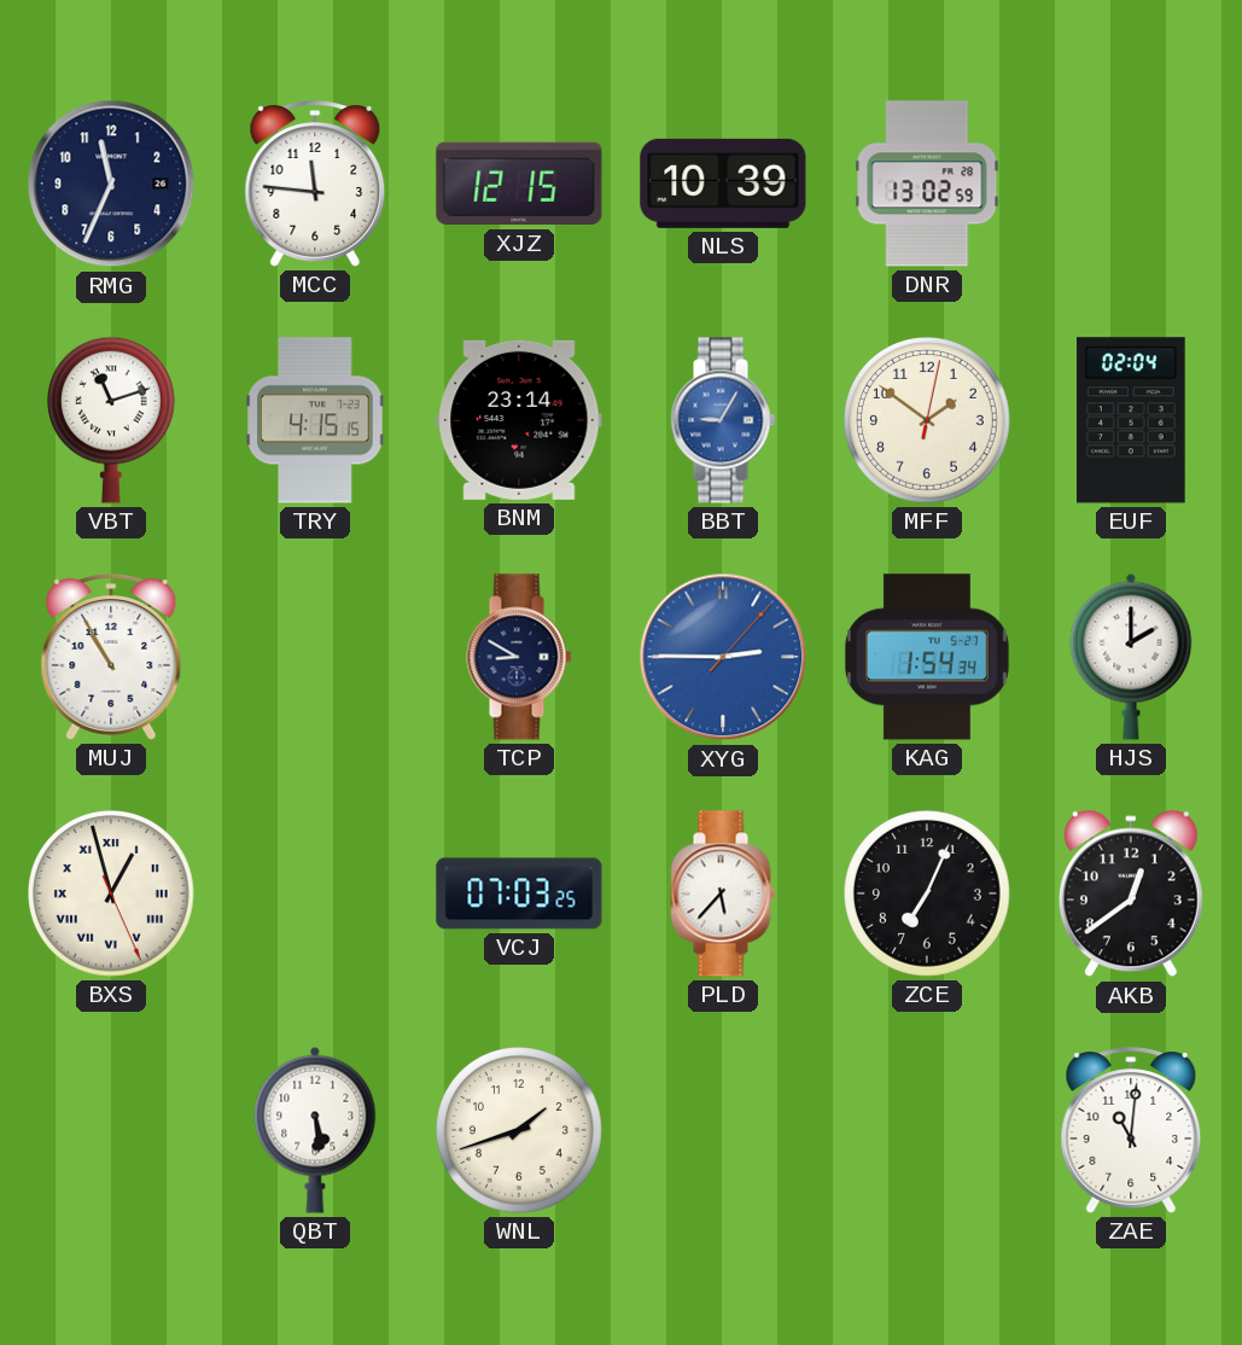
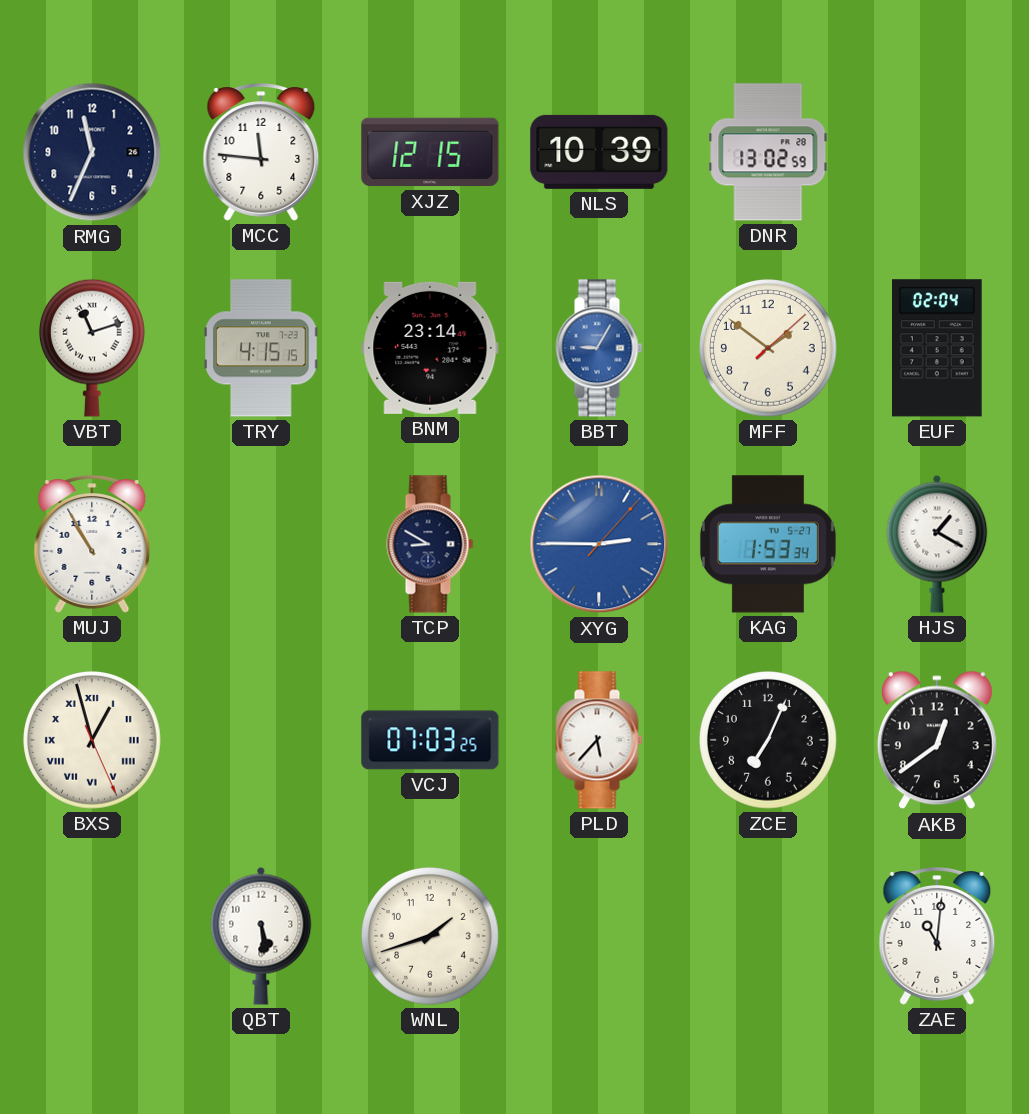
MFF: 1:51:02 -> 1:51:08
KAG: 1:54 -> 1:53
HJS: 2:00 -> 1:20
